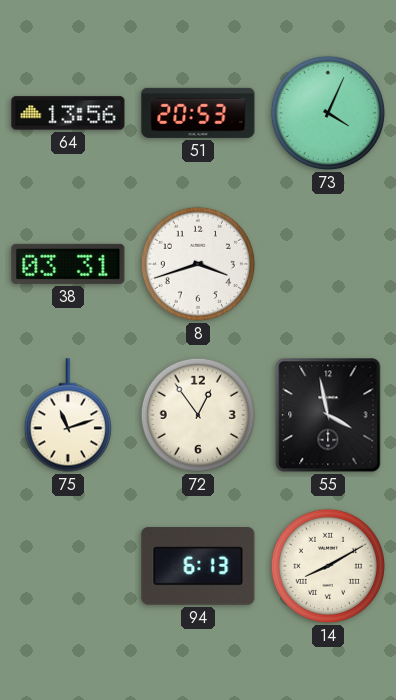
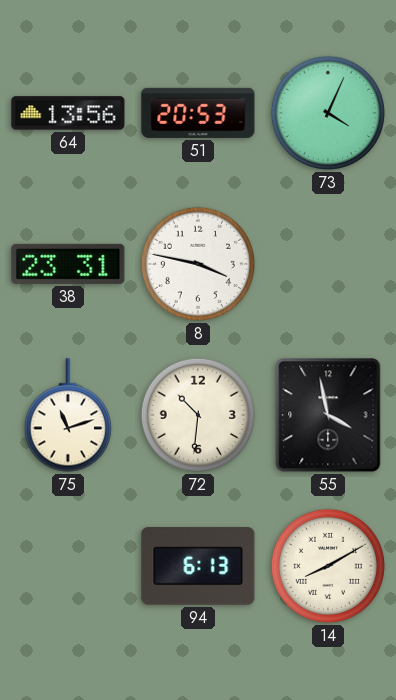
38: 03:31 -> 23:31
8: 3:42 -> 3:47
72: 12:54 -> 10:31
